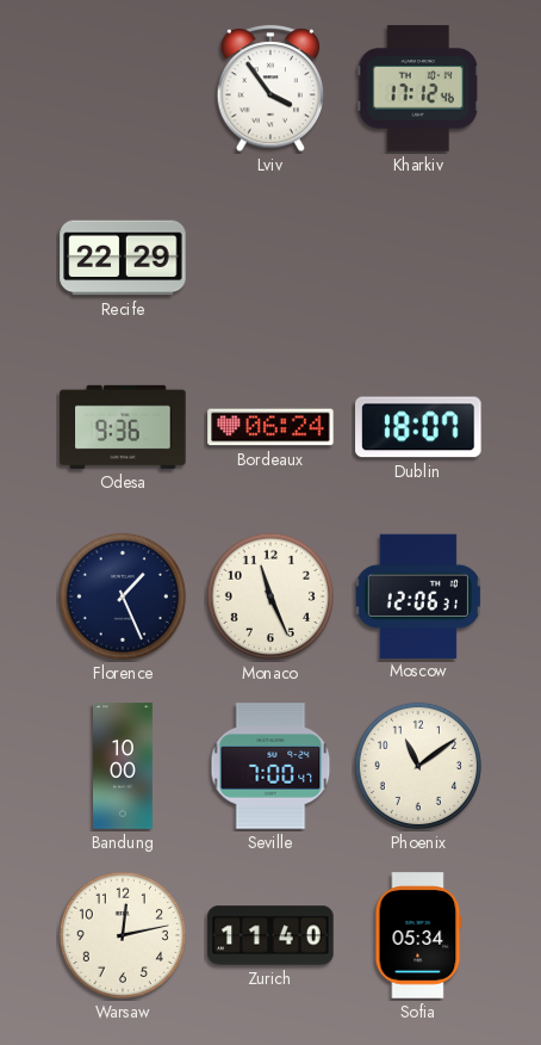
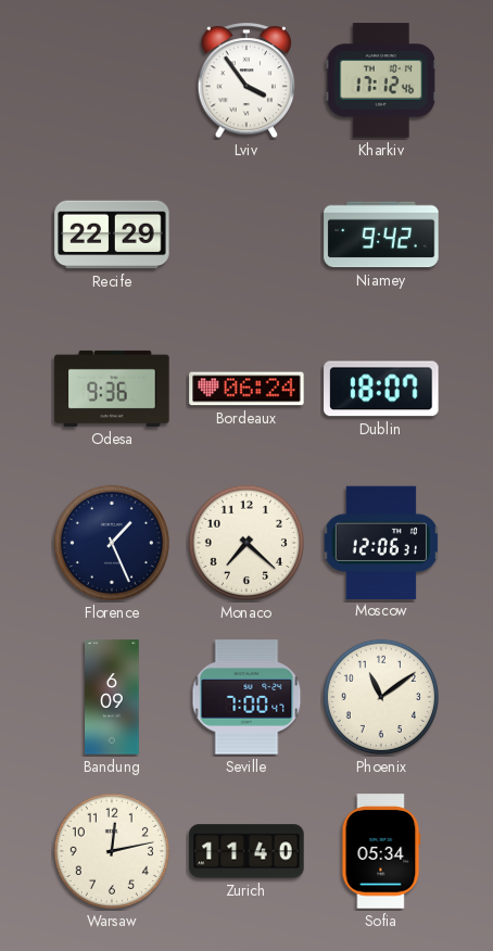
Niamey: none -> 9:42
Monaco: 11:26 -> 7:22
Bandung: 10:00 -> 6:09
